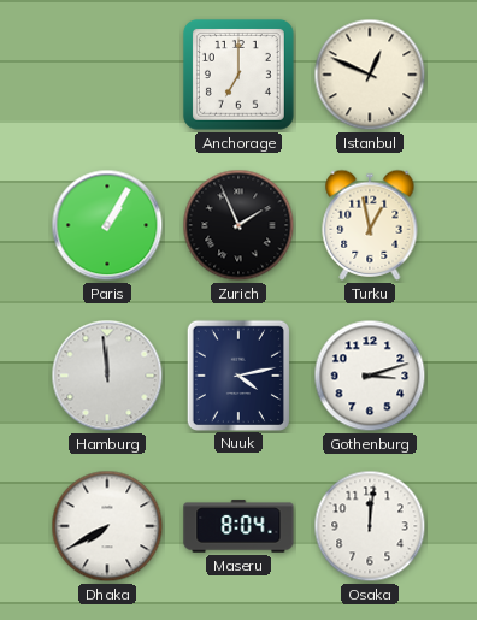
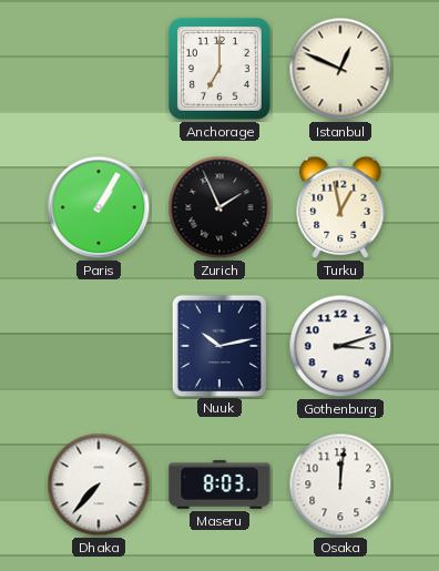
Hamburg: 11:59 -> none
Nuuk: 4:13 -> 10:13
Dhaka: 7:40 -> 7:37
Maseru: 8:04 -> 8:03
